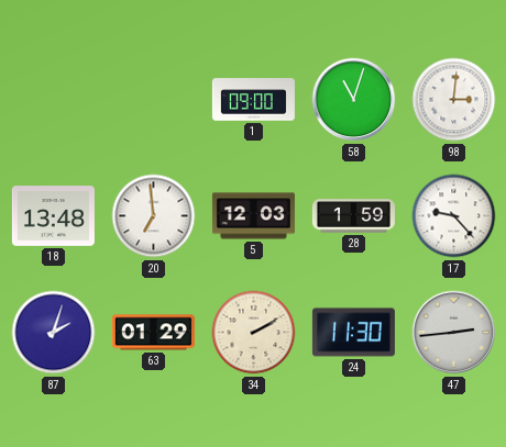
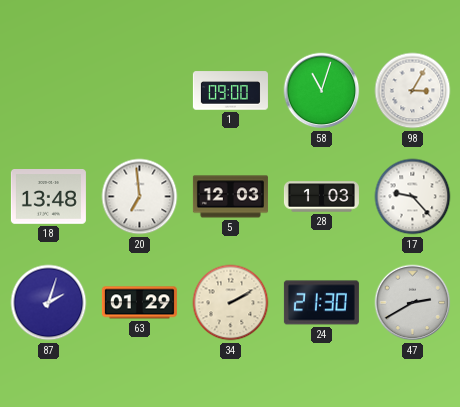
98: 3:01 -> 3:05
28: 1:59 -> 1:03
24: 11:30 -> 21:30
47: 2:44 -> 2:40
